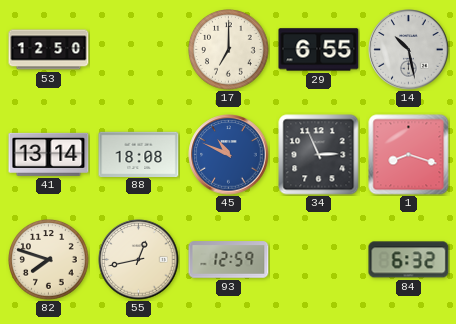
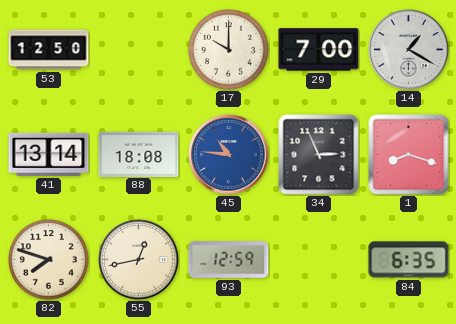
17: 7:00 -> 10:00
29: 6:55 -> 7:00
14: 10:28 -> 1:20
45: 10:49 -> 10:46
84: 6:32 -> 6:35
